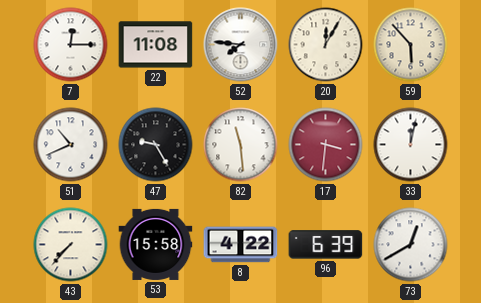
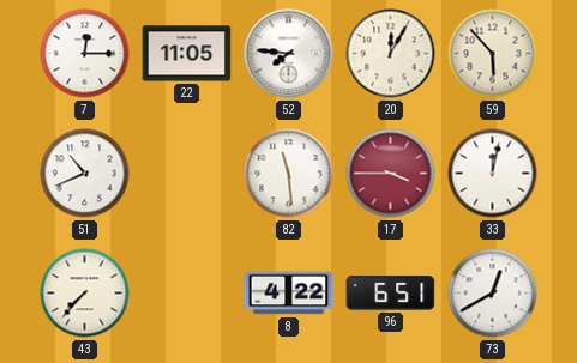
22: 11:08 -> 11:05
47: 9:25 -> none
17: 3:31 -> 3:45
53: 15:58 -> none
96: 6:39 -> 6:51
